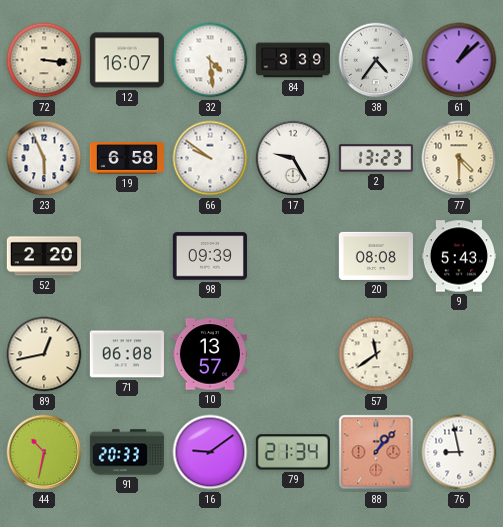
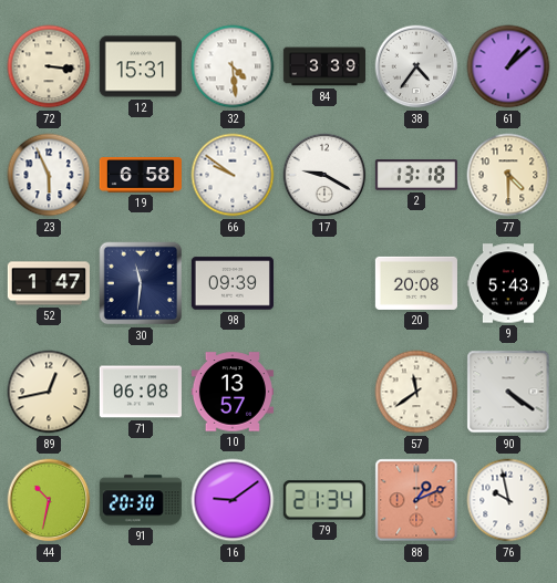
12: 16:07 -> 15:31
17: 9:25 -> 9:20
2: 13:23 -> 13:18
52: 2:20 -> 1:47
30: none -> 11:31
20: 08:08 -> 20:08
90: none -> 4:21
91: 20:33 -> 20:30
88: 1:07 -> 1:11
76: 8:58 -> 9:58
